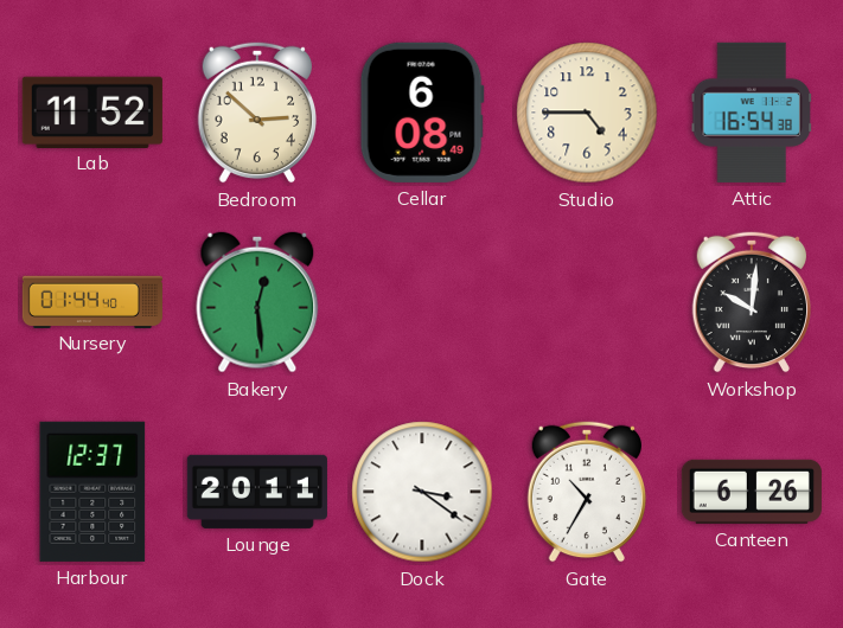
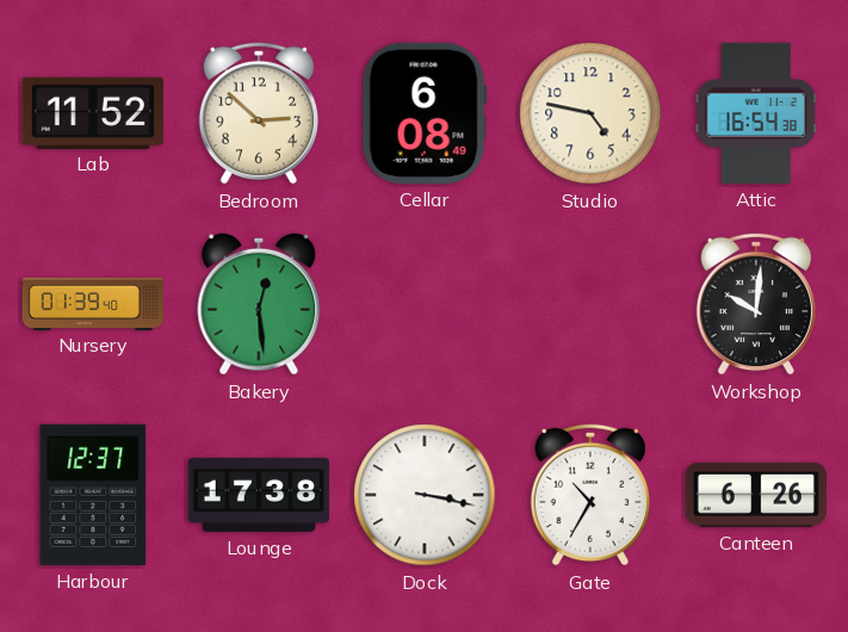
Studio: 4:45 -> 4:47
Nursery: 01:44 -> 01:39
Lounge: 20:11 -> 17:38
Dock: 3:21 -> 3:17
